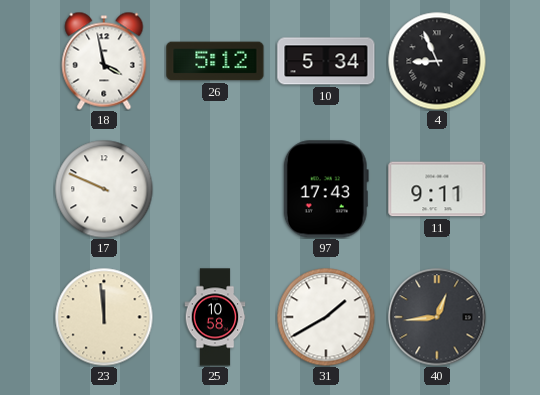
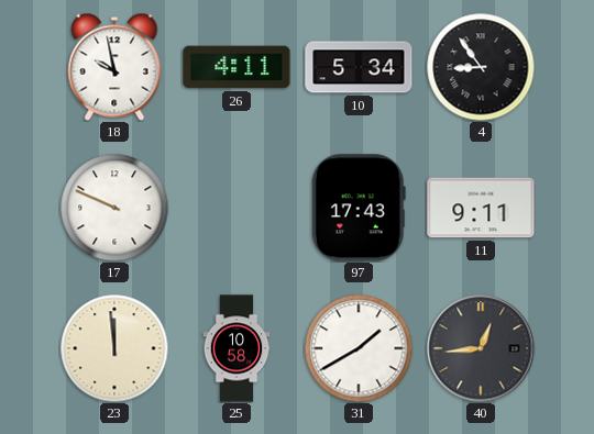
18: 3:58 -> 9:58
26: 5:12 -> 4:11
4: 8:56 -> 8:54
